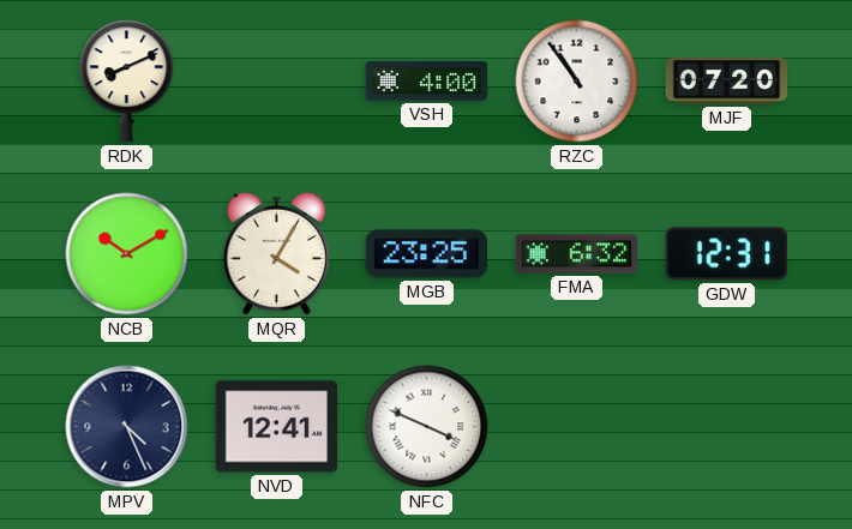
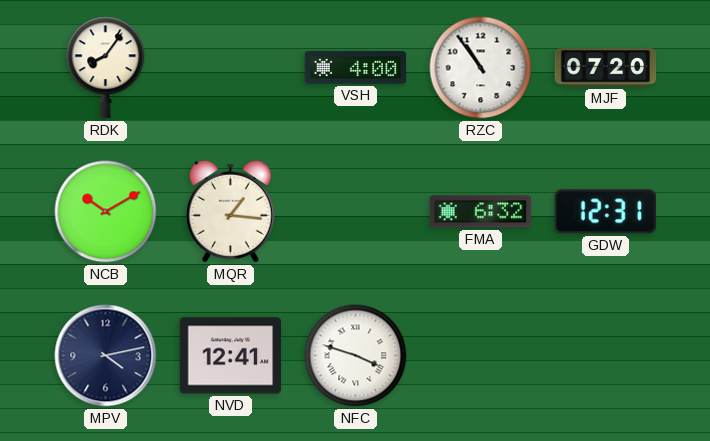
RDK: 8:11 -> 8:06
MQR: 4:05 -> 1:16
MGB: 23:25 -> none
MPV: 4:26 -> 4:13
NFC: 3:49 -> 3:48
